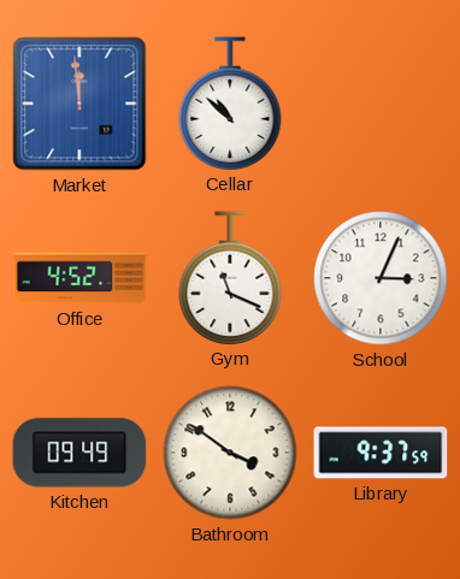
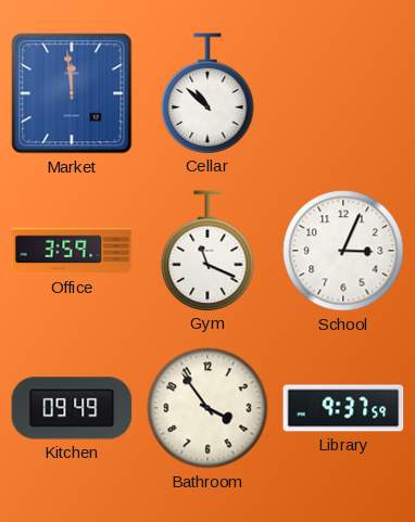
Office: 4:52 -> 3:59
Bathroom: 3:51 -> 3:54
